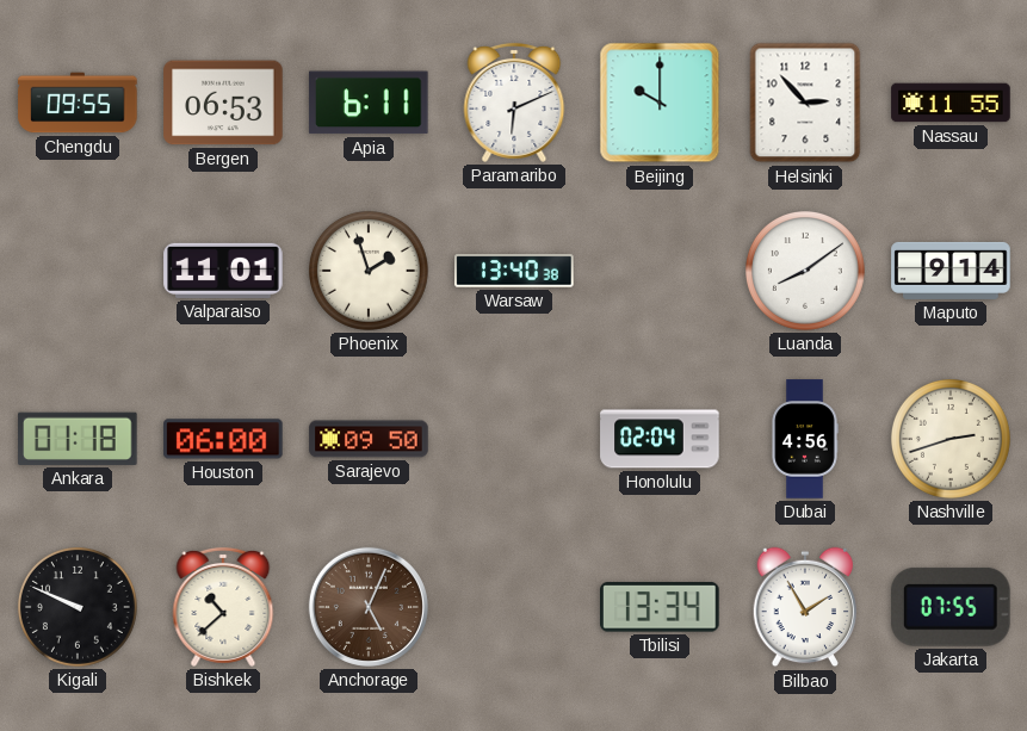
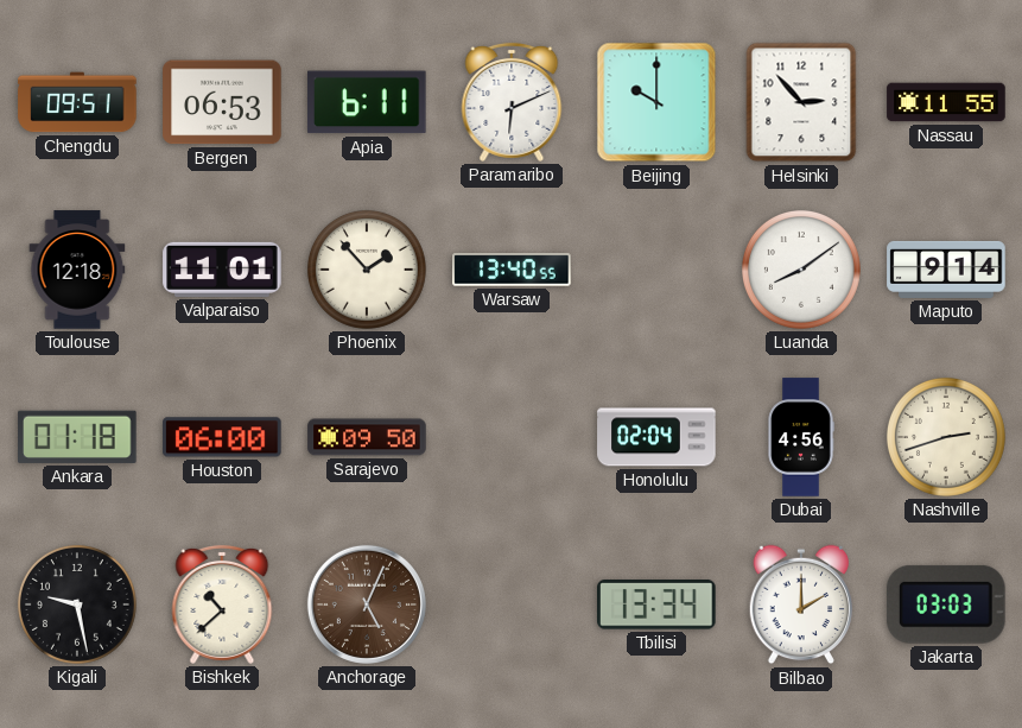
Chengdu: 09:55 -> 09:51
Toulouse: none -> 12:18
Phoenix: 1:57 -> 1:53
Warsaw: 13:40:38 -> 13:40:55
Kigali: 9:49 -> 9:28
Bilbao: 1:55 -> 2:00
Jakarta: 07:55 -> 03:03
